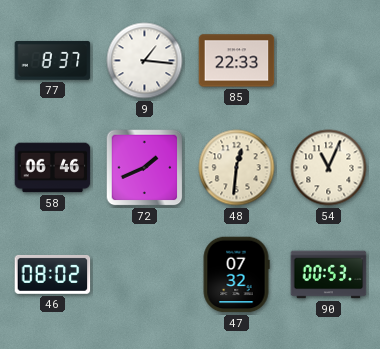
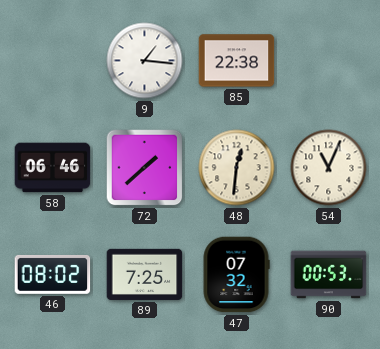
77: 8:37 -> none
85: 22:33 -> 22:38
72: 1:41 -> 1:38
89: none -> 7:25
